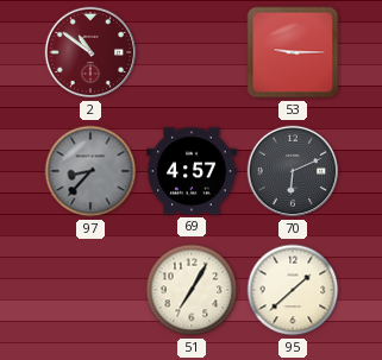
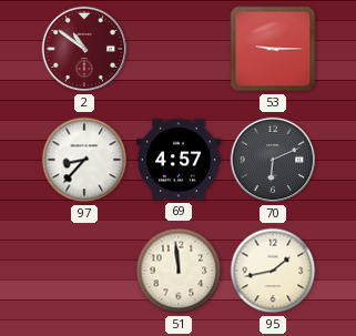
97 dial: grey -> white
51: 7:05 -> 11:59
95: 1:38 -> 1:43
